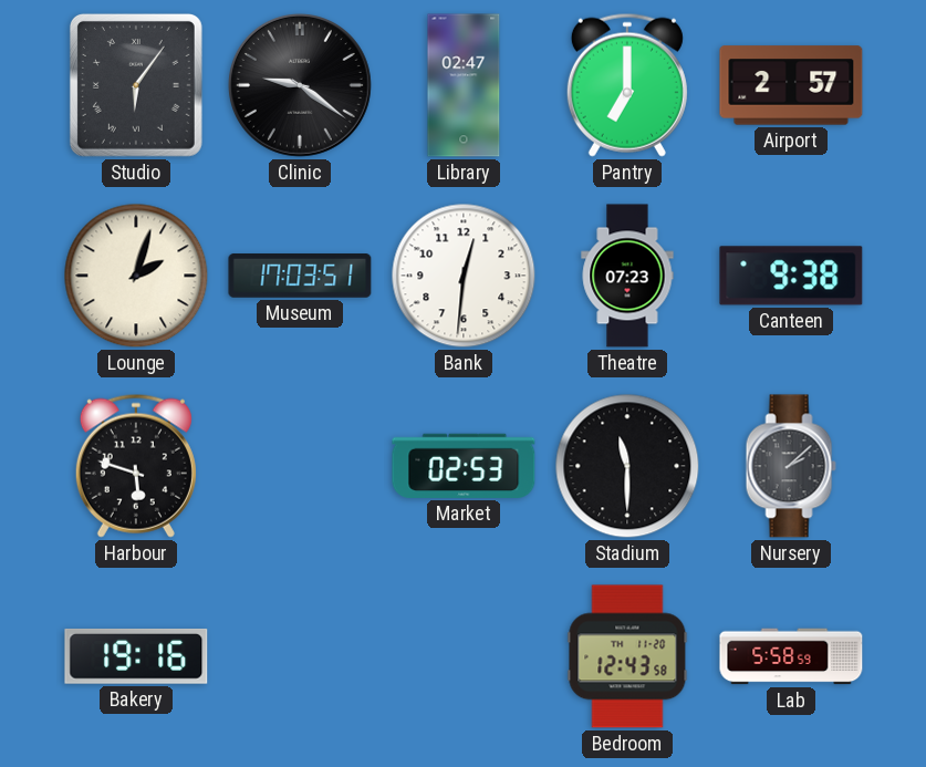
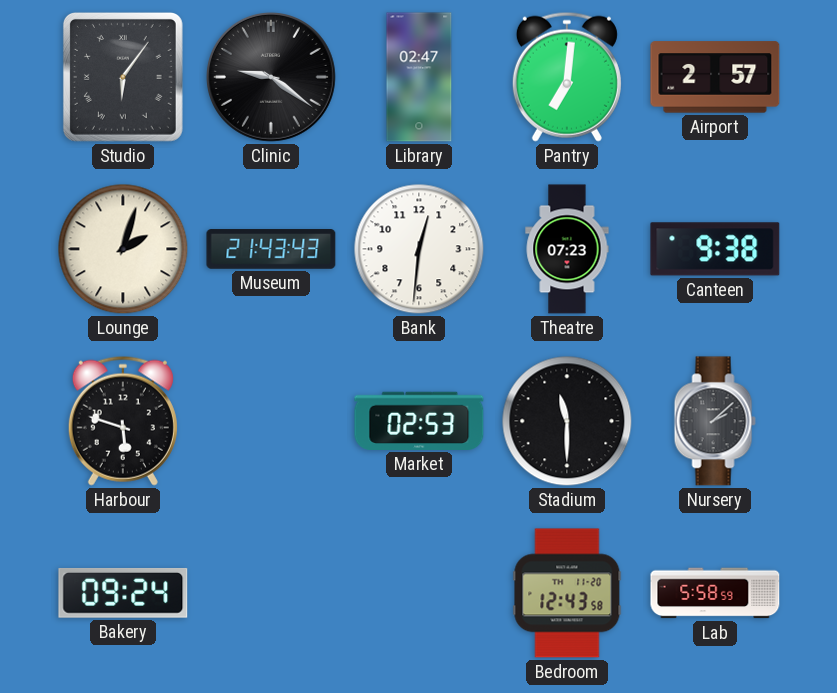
Pantry: 7:00 -> 7:01
Museum: 17:03 -> 21:43
Bakery: 19:16 -> 09:24
